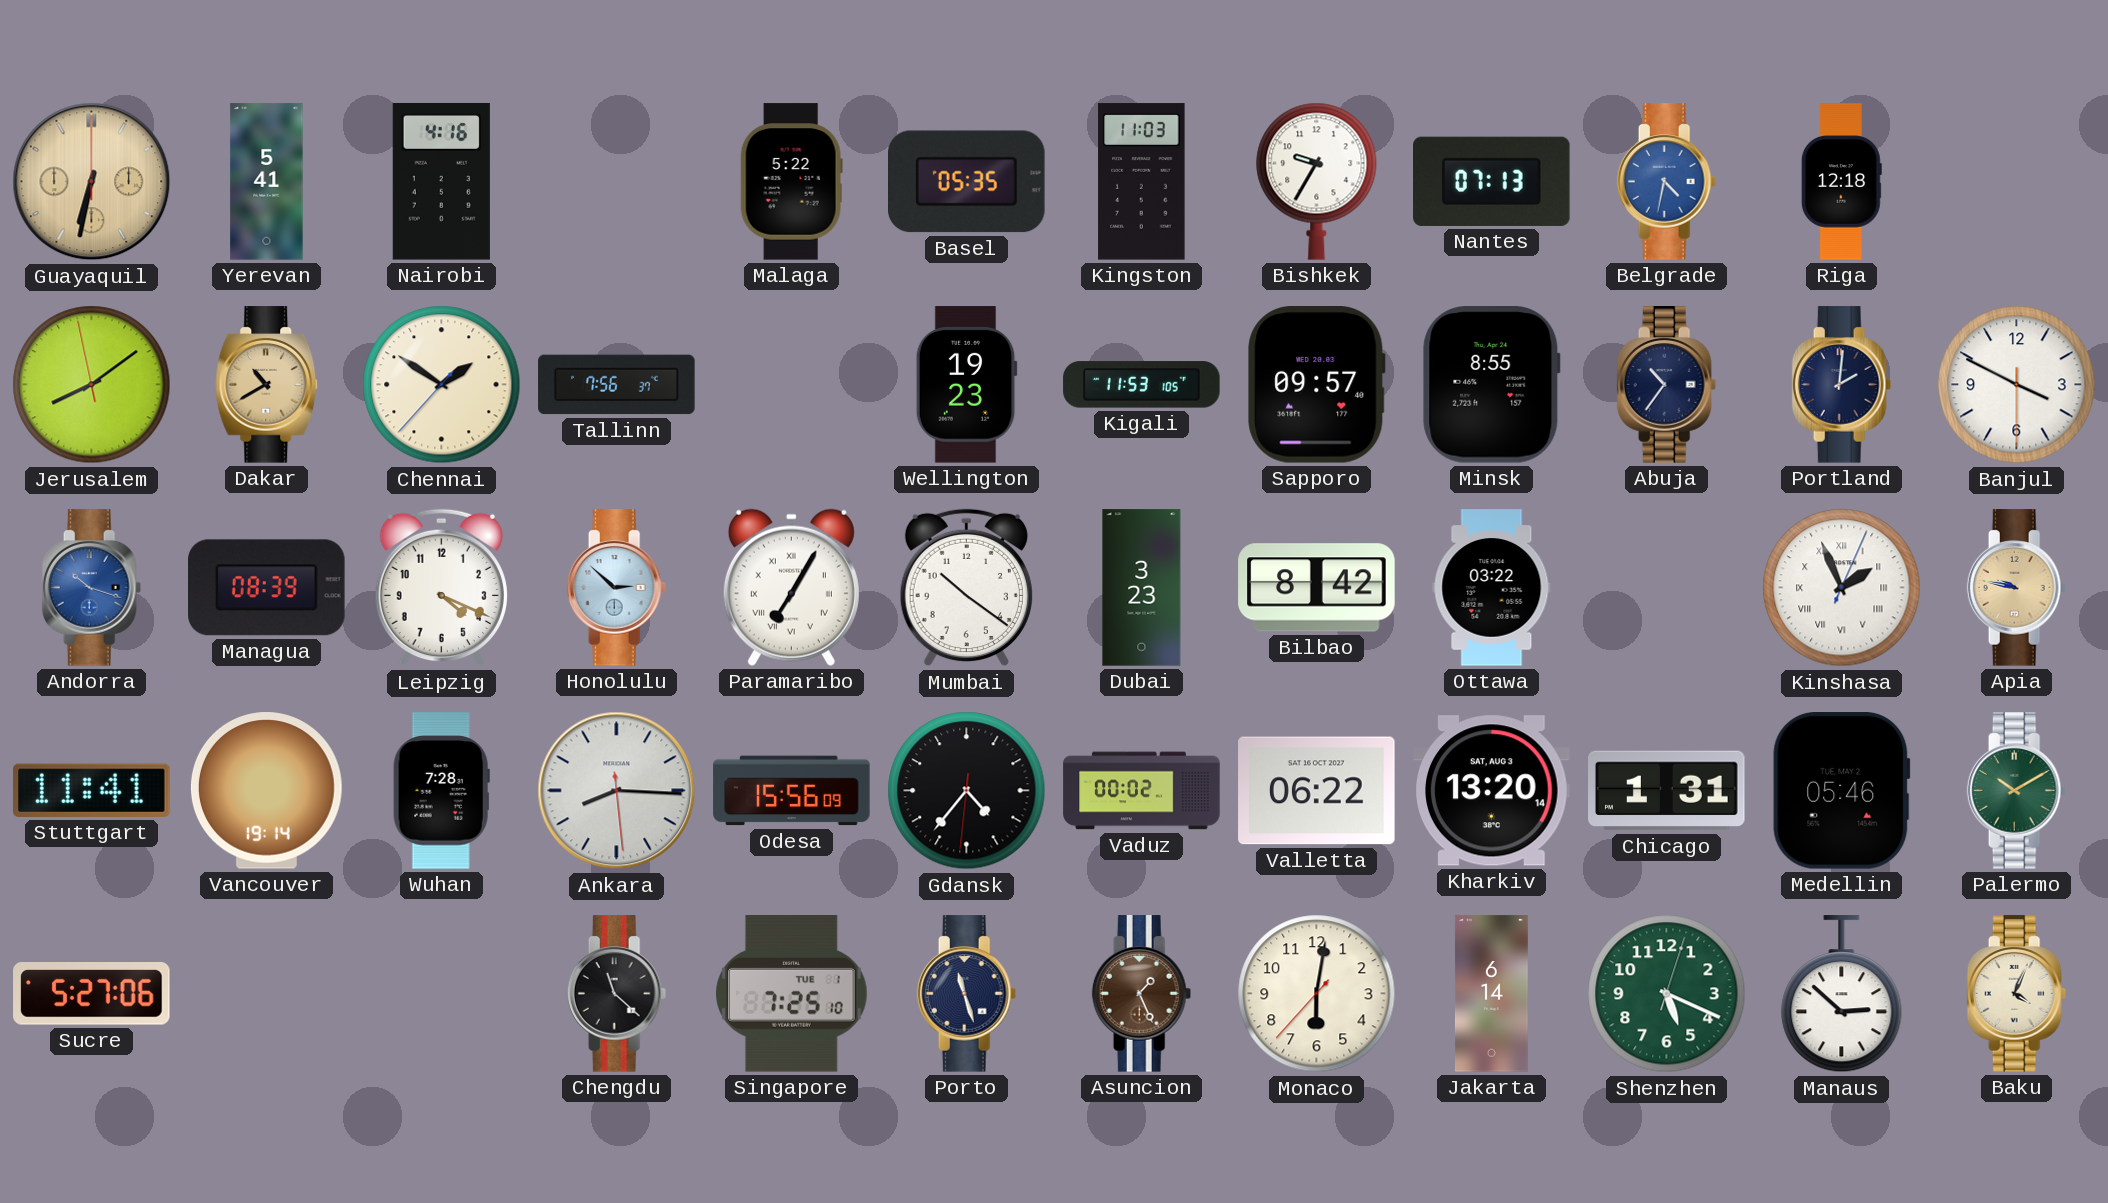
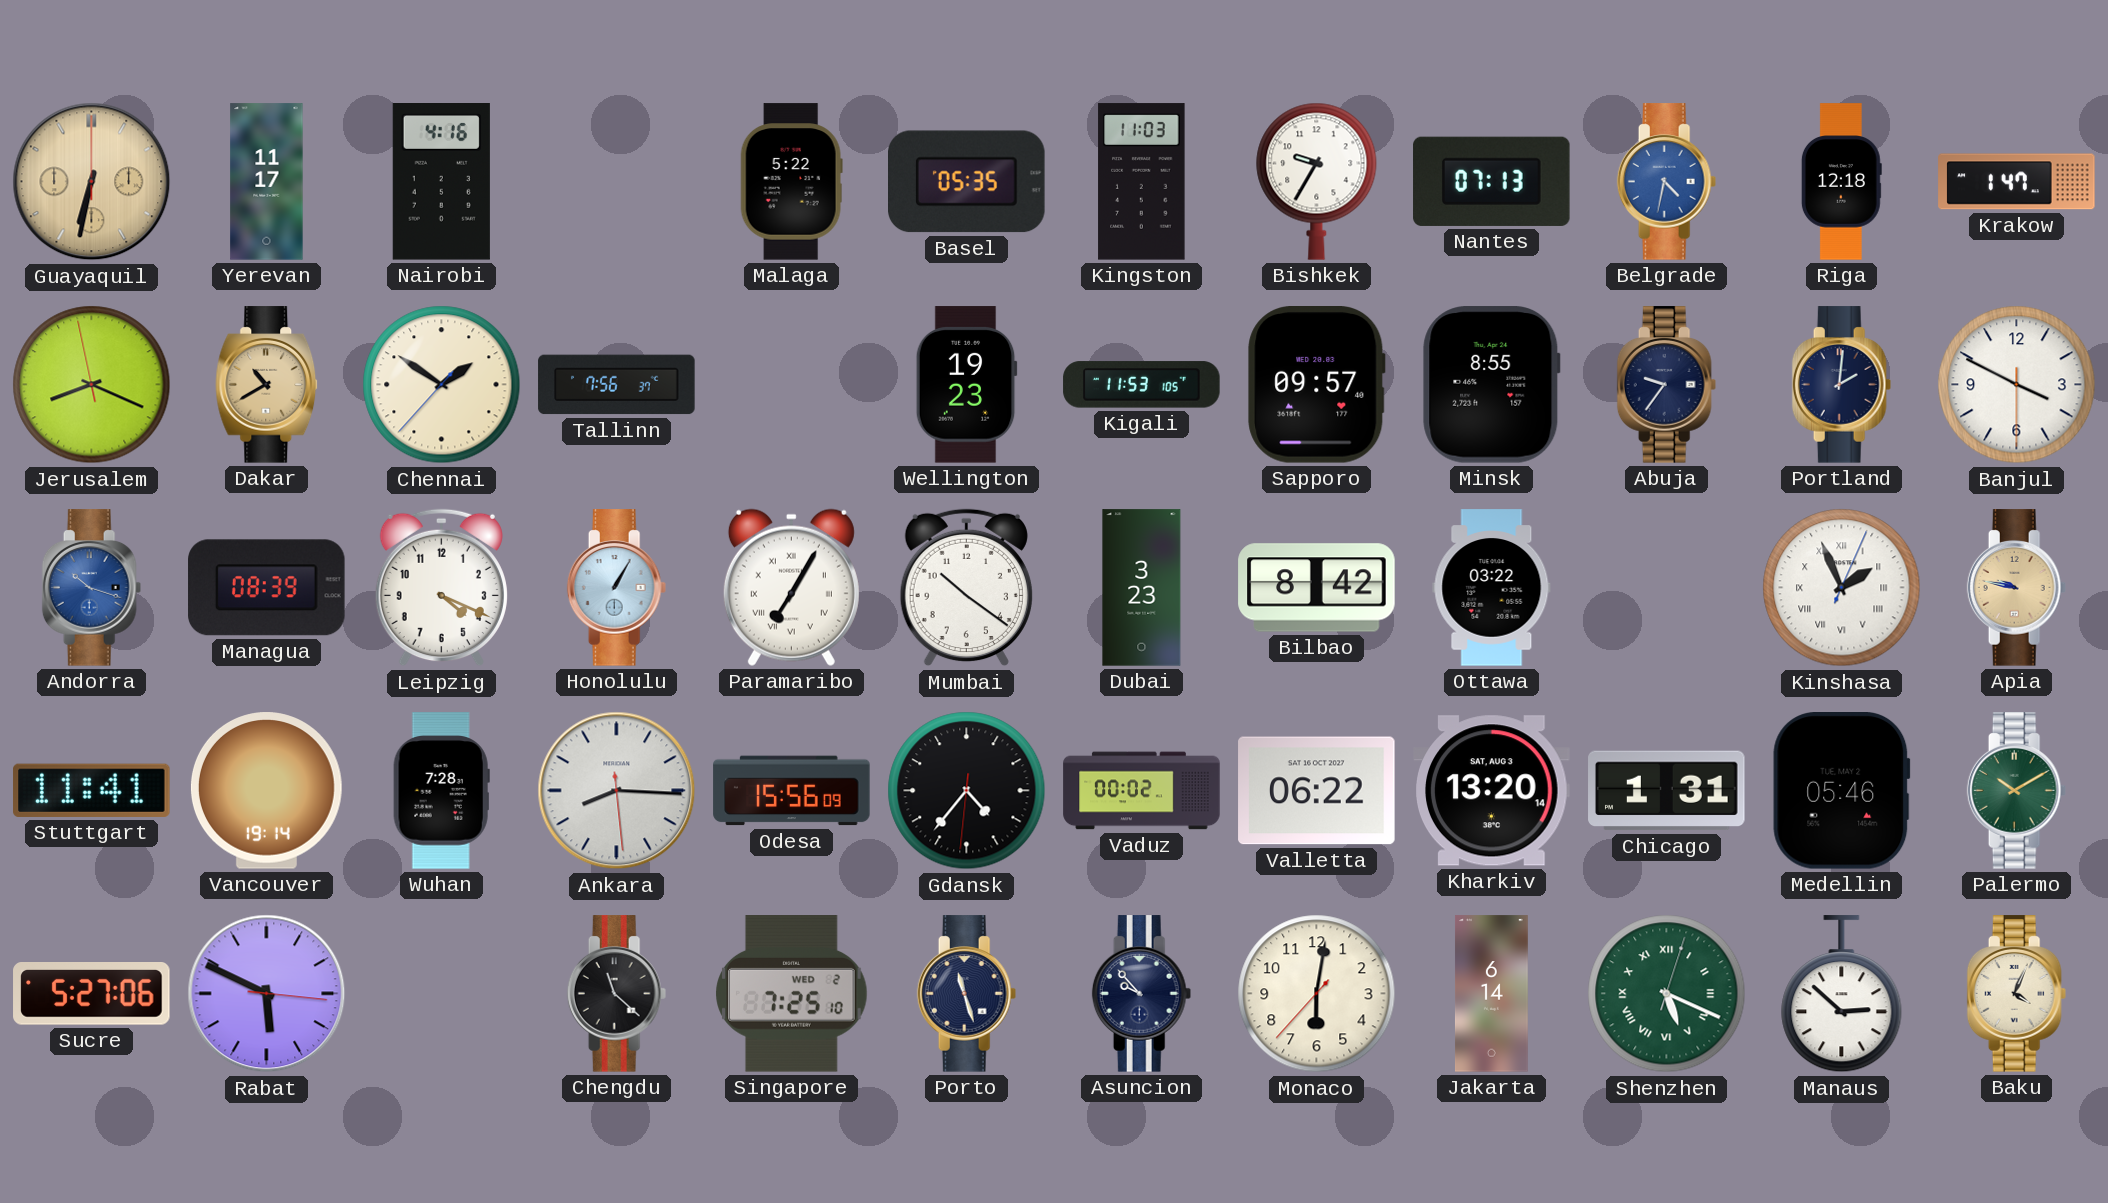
Yerevan: 5:41 -> 11:17
Krakow: none -> 1:47
Jerusalem: 8:08 -> 8:18
Abuja: 10:36 -> 9:36
Honolulu: 2:52 -> 1:05
Rabat: none -> 5:49
Singapore date: TUE 1 -> WED 2
Asuncion: 1:26 -> 9:53
Asuncion dial: brown -> navy
Shenzhen numerals: Arabic -> Roman
